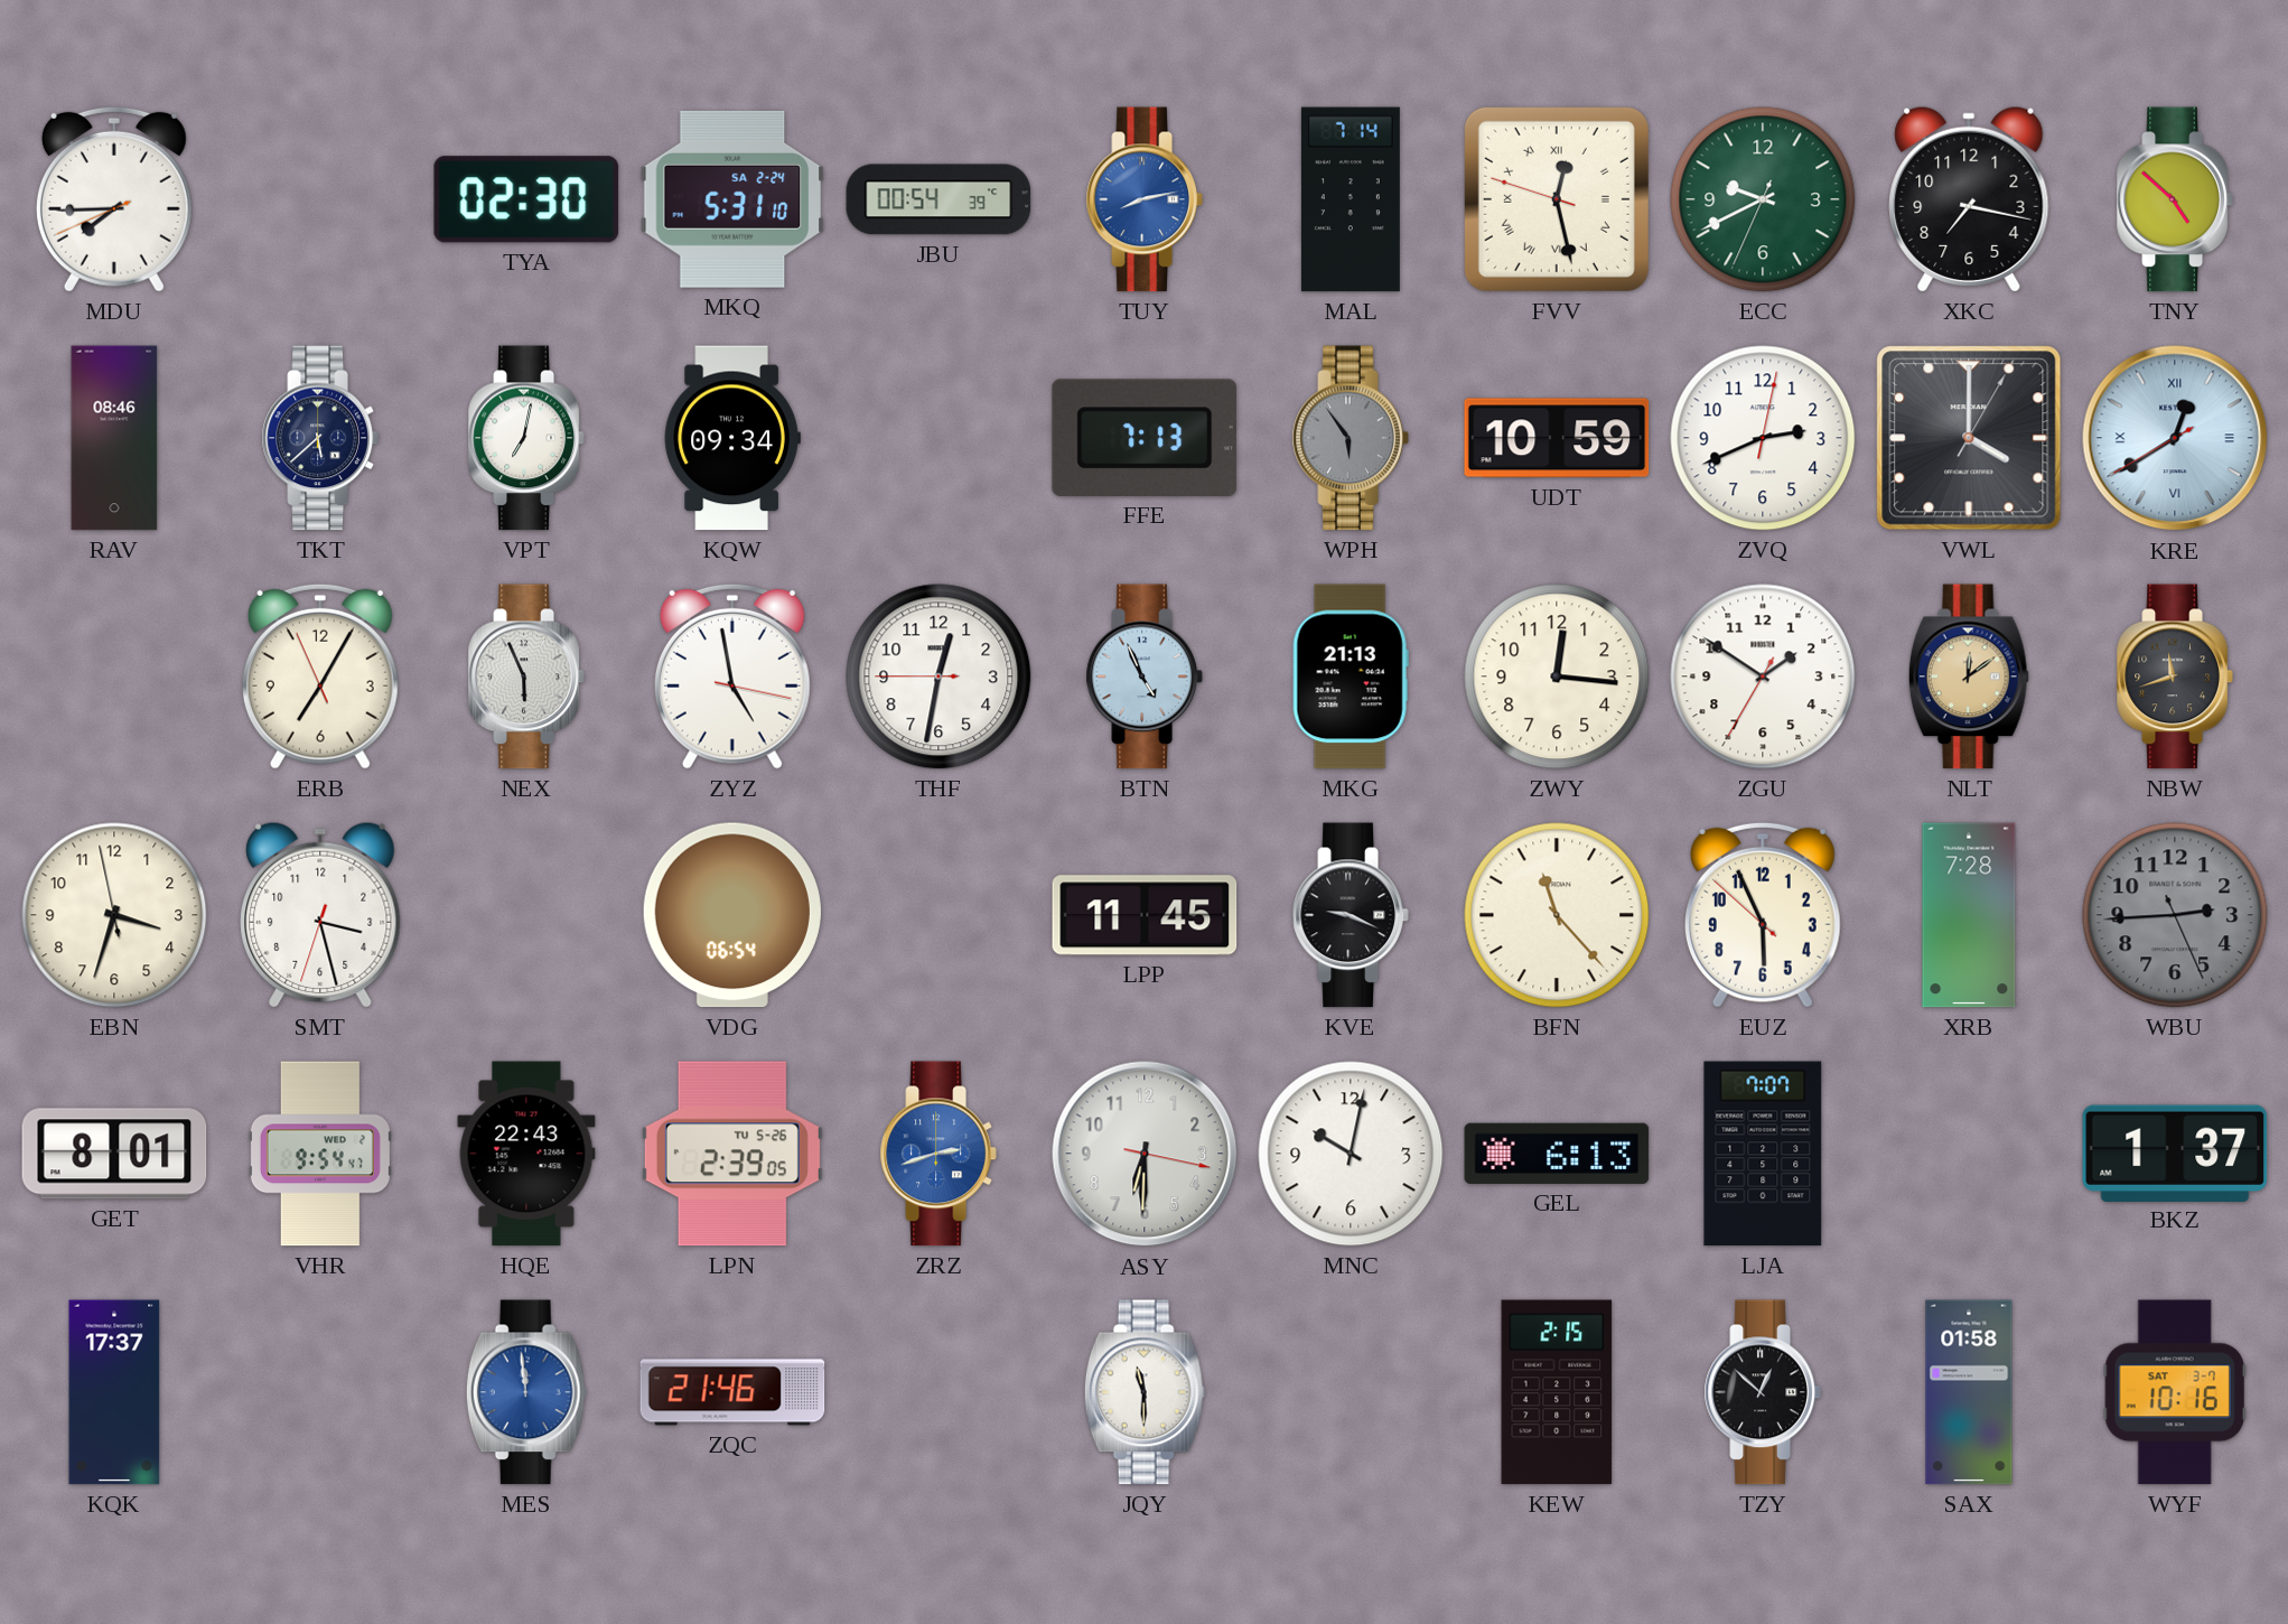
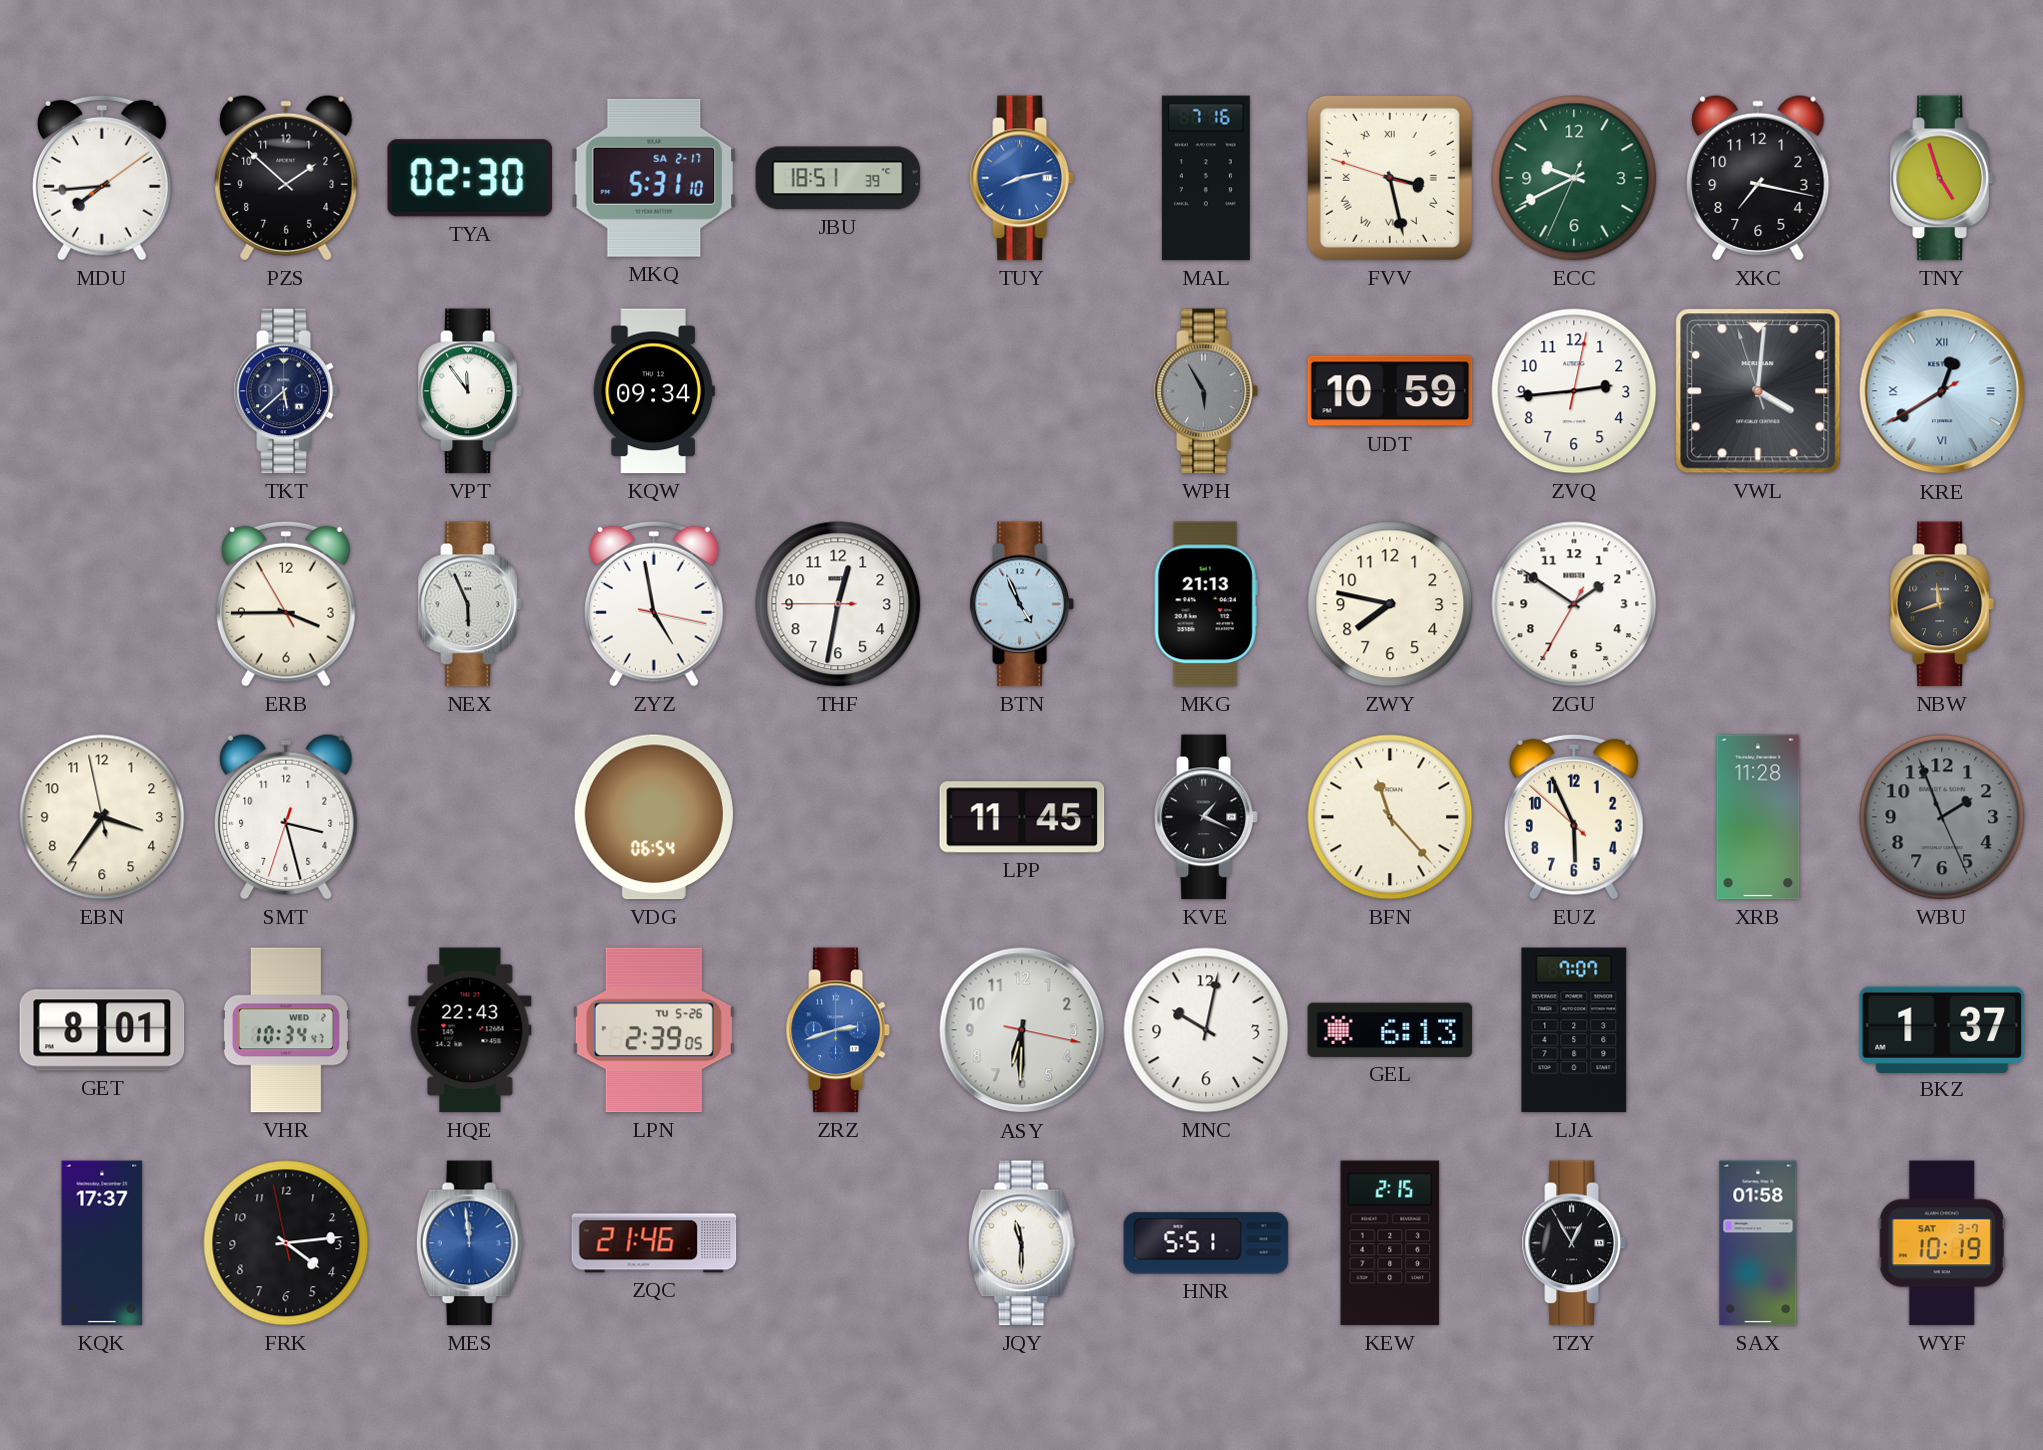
MDU: 7:44:41 -> 7:44:09
PZS: none -> 1:52
MKQ date: SA 2-24 -> SA 2-17
JBU: 00:54 -> 18:51
MAL: 7:14 -> 7:16
FVV: 12:27 -> 3:27
TNY: 4:52 -> 4:57
RAV: 08:46 -> none
VPT: 7:02 -> 11:54
FFE: 7:13 -> none
WPH: 5:54 -> 5:55
ZVQ: 2:41 -> 2:44
VWL: 4:00:05 -> 4:00:57
ERB: 7:04 -> 3:44
ZWY: 12:16 -> 7:47
NLT: 12:09 -> none
EBN: 3:32 -> 3:35
KVE: 9:19 -> 1:19
XRB: 7:28 -> 11:28
WBU: 2:44 -> 1:56
VHR: 9:54 -> 10:34
FRK: none -> 4:13
HNR: none -> 5:51
TZY: 12:52 -> 12:55
WYF: 10:16 -> 10:19
